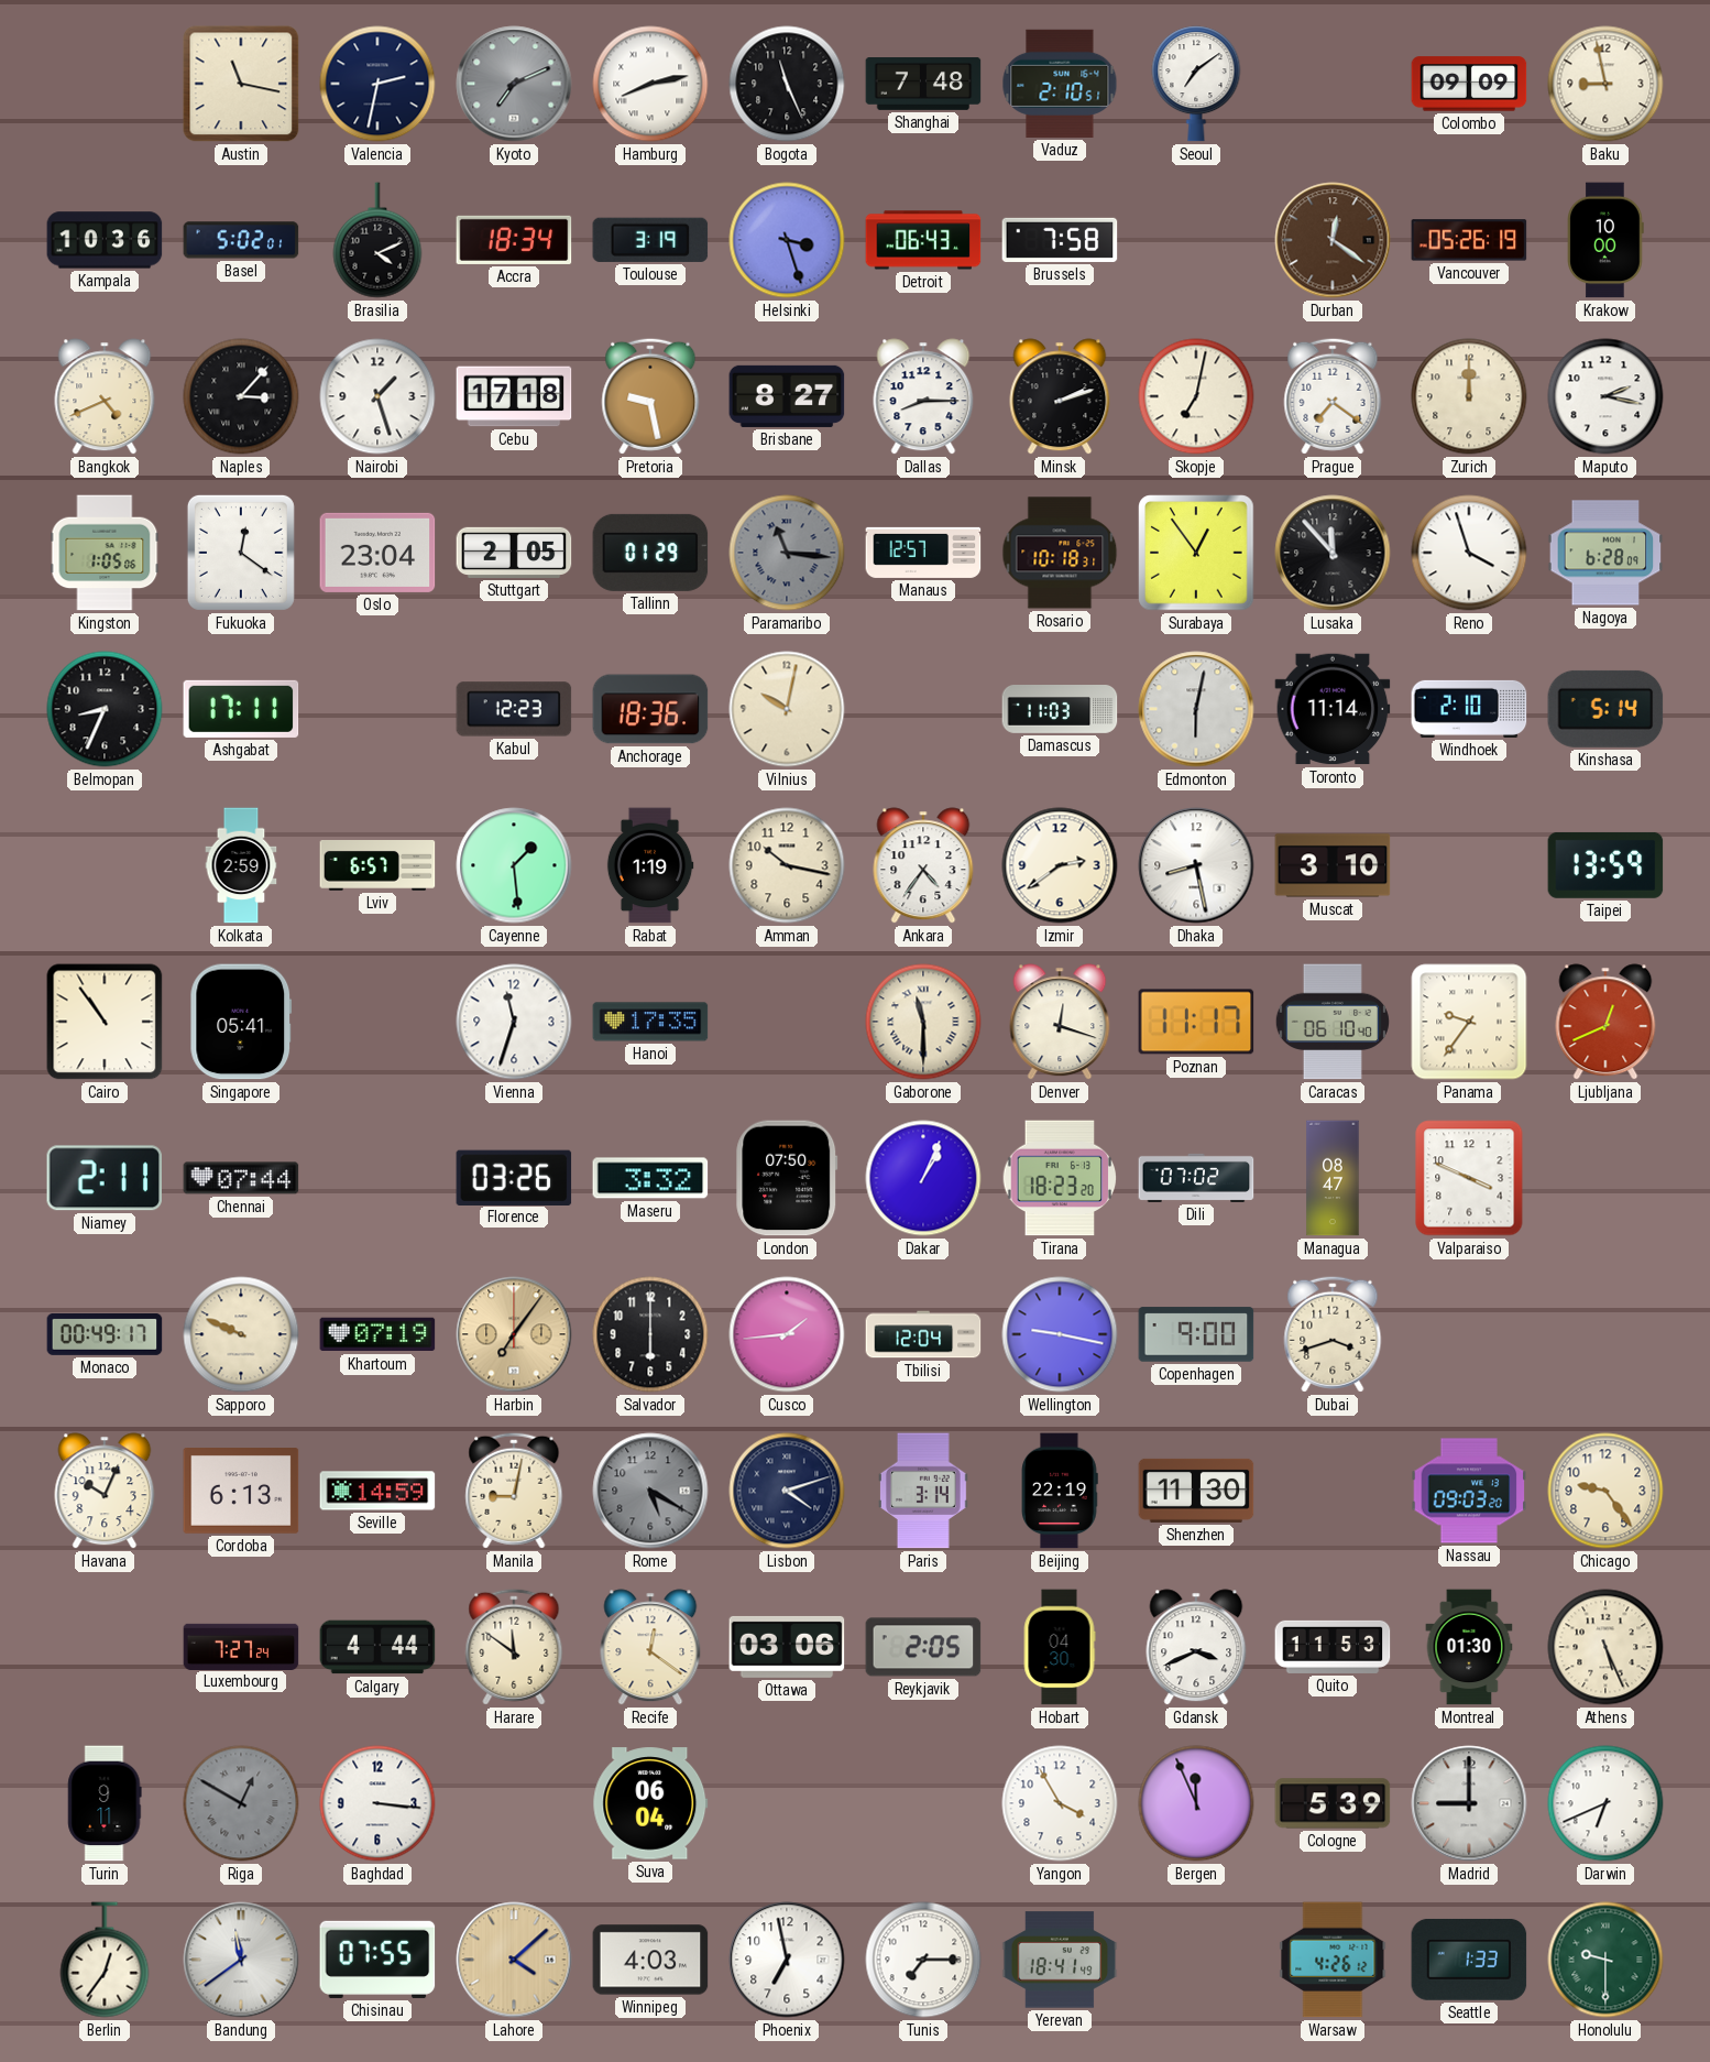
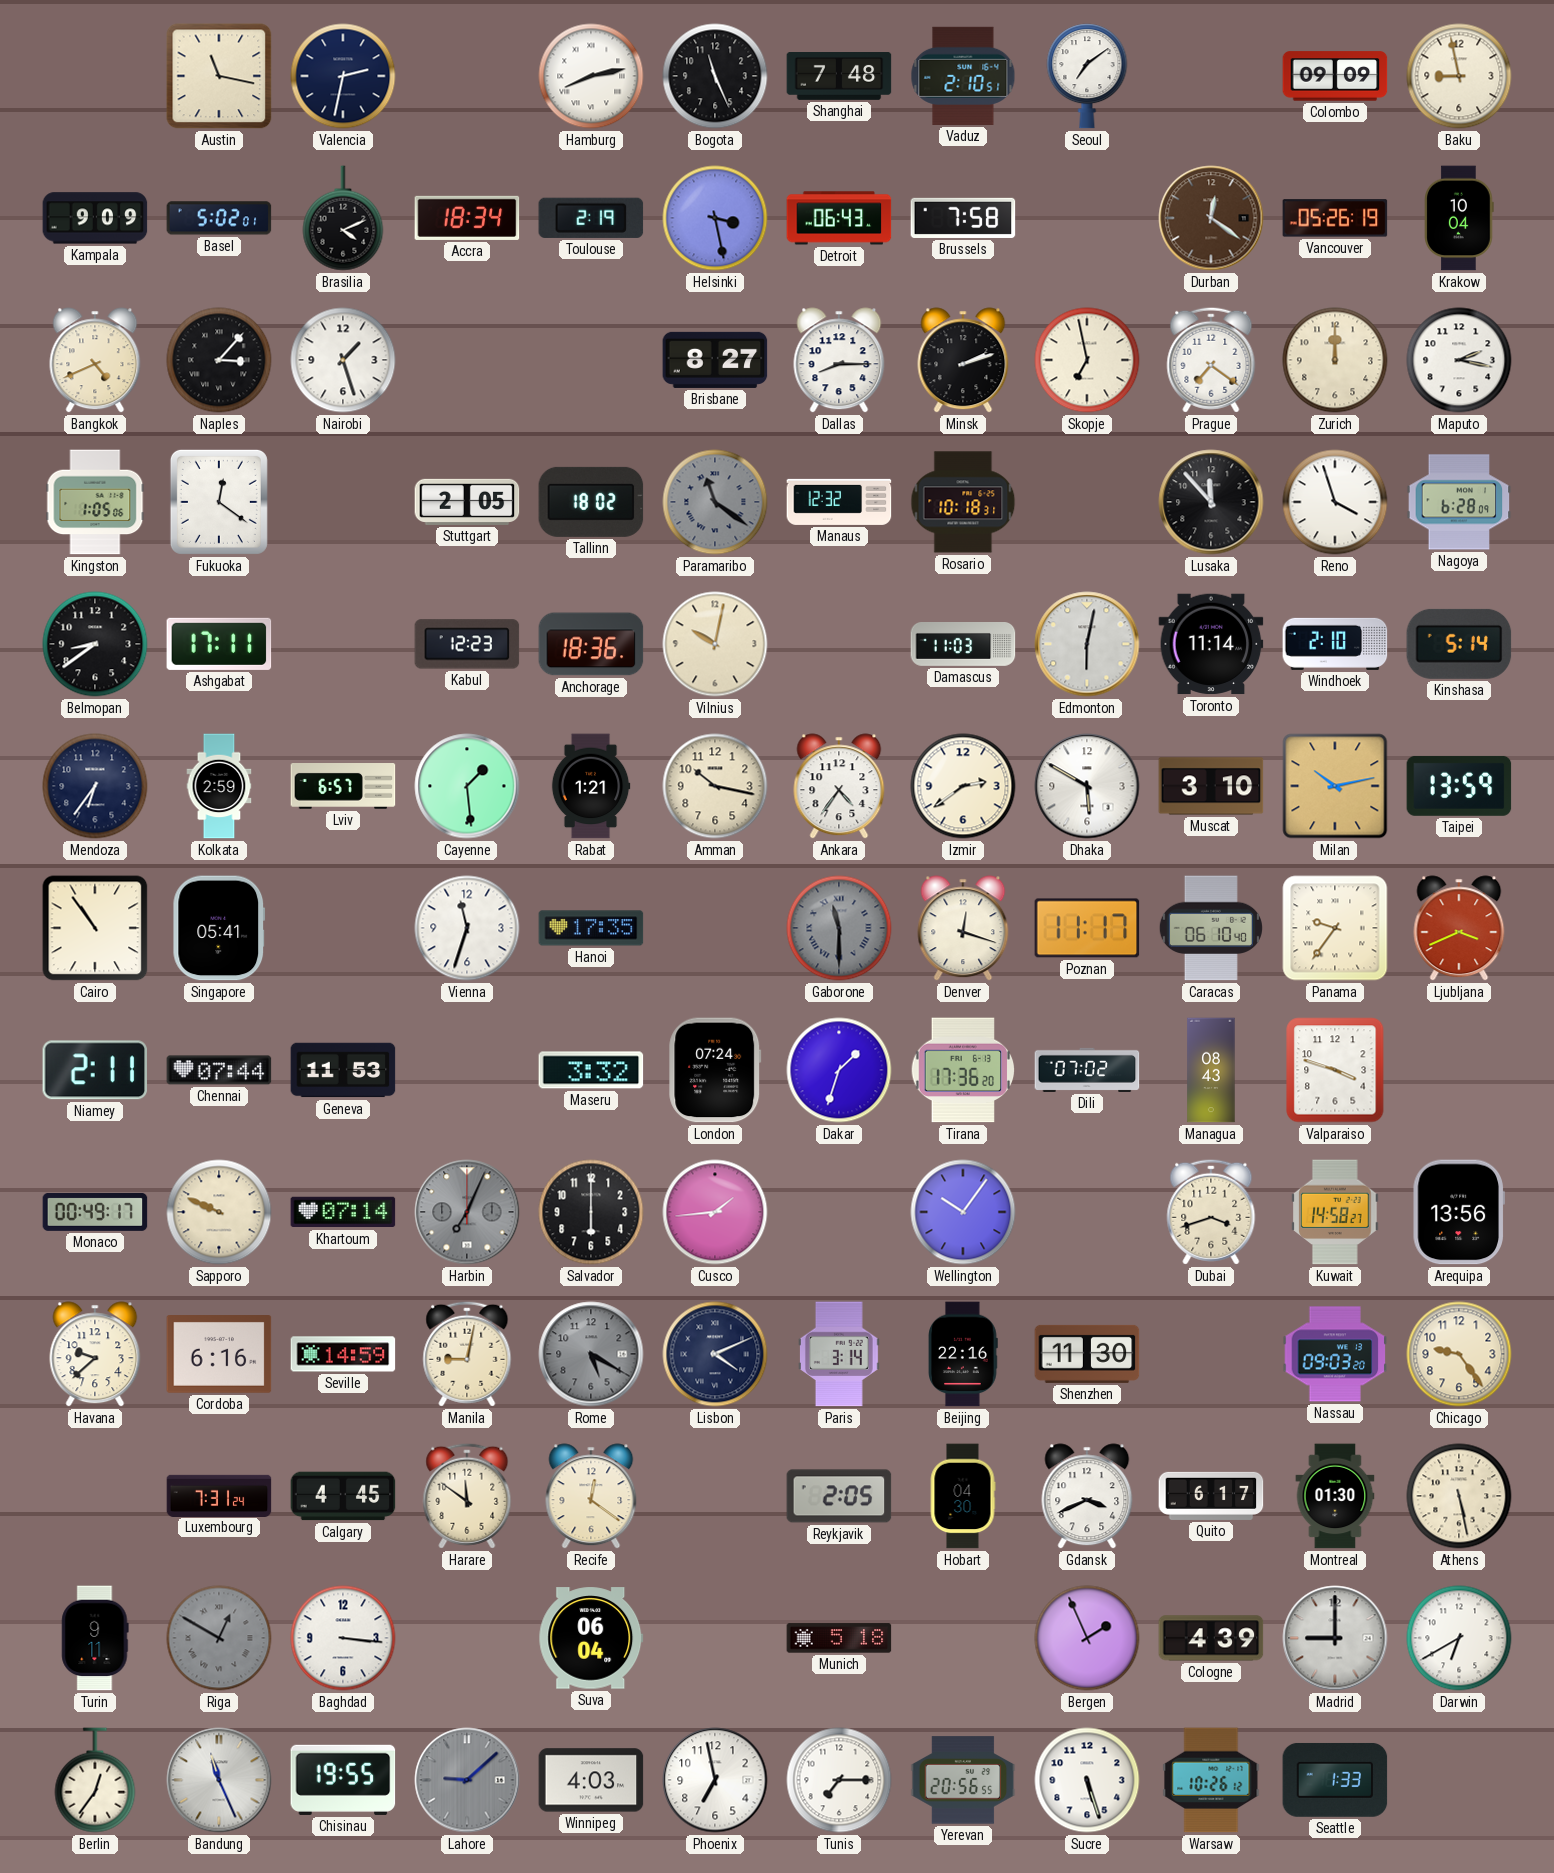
Kyoto: 7:11 -> none
Kampala: 10:36 -> 9:09
Toulouse: 3:19 -> 2:19
Helsinki: 3:27 -> 3:28
Krakow: 10:00 -> 10:04
Cebu: 17:18 -> none
Pretoria: 9:28 -> none
Skopje: 7:02 -> 6:58
Oslo: 23:04 -> none
Tallinn: 01:29 -> 18:02
Paramaribo: 11:16 -> 11:21
Manaus: 12:57 -> 12:32
Surabaya: 12:54 -> none
Belmopan: 8:34 -> 8:39
Mendoza: none -> 6:36
Rabat: 1:19 -> 1:21
Dhaka: 8:28 -> 5:50
Milan: none -> 10:13
Gaborone dial: cream -> grey
Ljubljana: 12:41 -> 3:41
Geneva: none -> 11:53
Florence: 03:26 -> none
London: 07:50 -> 07:24
Dakar: 1:04 -> 1:33
Tirana: 18:23 -> 17:36
Managua: 08:47 -> 08:43
Valparaiso: 3:49 -> 3:48
Khartoum: 07:19 -> 07:14
Harbin: 7:06 -> 7:04
Harbin dial: champagne -> grey
Tbilisi: 12:04 -> none
Wellington: 9:17 -> 10:06
Copenhagen: 9:00 -> none
Kuwait: none -> 14:58
Arequipa: none -> 13:56
Havana: 10:04 -> 9:38
Cordoba: 6:13 -> 6:16
Lisbon: 4:12 -> 4:11
Beijing: 22:19 -> 22:16
Luxembourg: 7:27 -> 7:31
Calgary: 4:44 -> 4:45
Ottawa: 03:06 -> none
Quito: 11:53 -> 6:17
Athens: 5:26 -> 5:28
Munich: none -> 5:18
Yangon: 3:55 -> none
Bergen: 11:56 -> 1:56
Cologne: 5:39 -> 4:39
Darwin: 6:41 -> 6:40
Bandung: 11:39 -> 11:26
Chisinau: 07:55 -> 19:55
Lahore: 4:08 -> 9:08
Lahore dial: champagne -> grey
Yerevan: 18:41 -> 20:56
Sucre: none -> 5:27
Warsaw: 4:26 -> 10:26
Honolulu: 9:30 -> none
